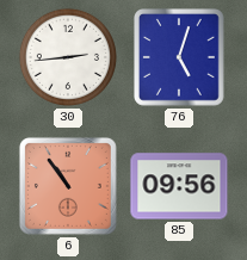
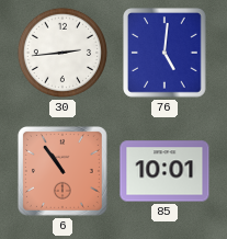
76: 5:03 -> 5:01
85: 09:56 -> 10:01
